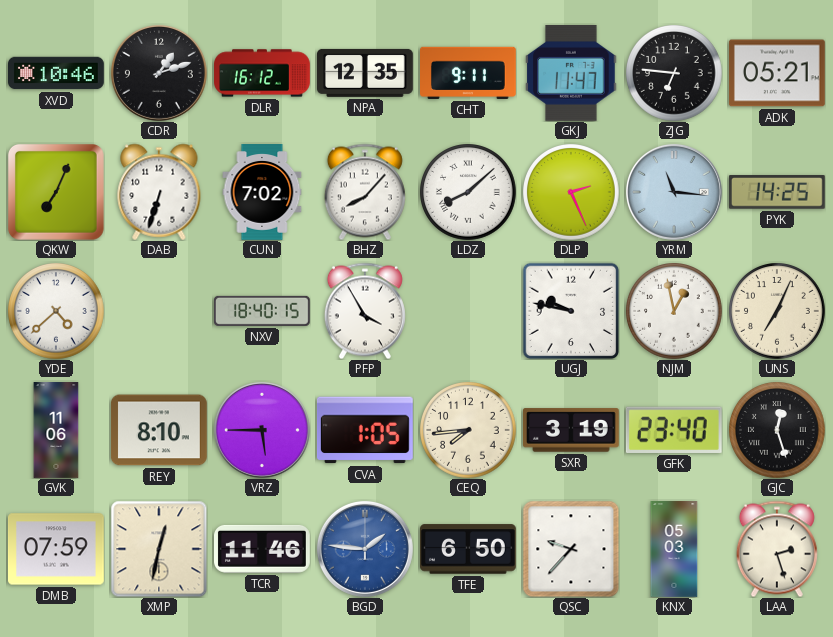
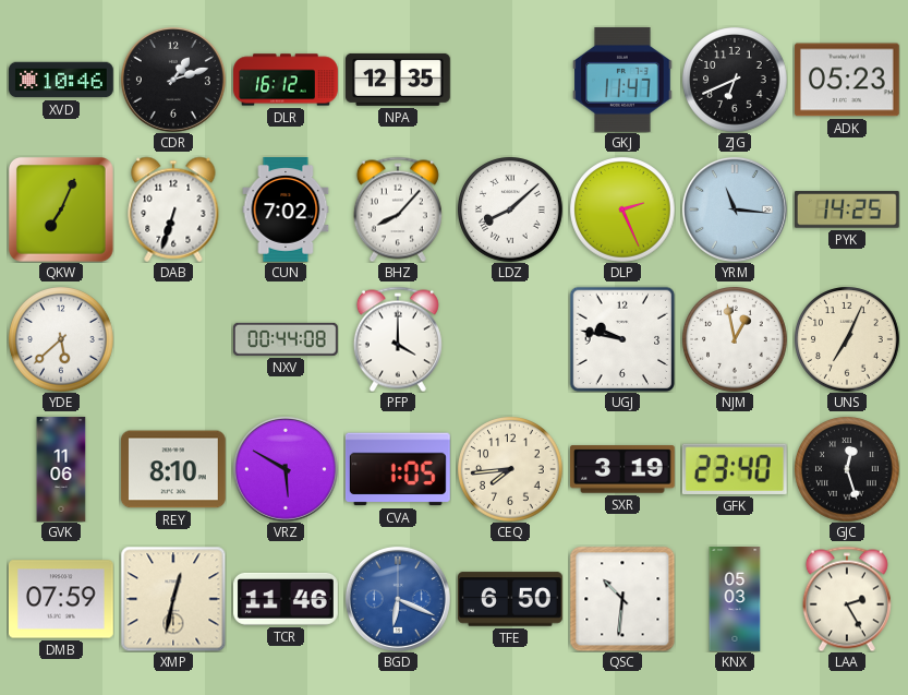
CHT: 9:11 -> none
ZJG: 6:46 -> 6:41
ADK: 05:21 -> 05:23
YDE: 4:38 -> 5:38
NXV: 18:40 -> 00:44
PFP: 3:55 -> 4:00
VRZ: 5:45 -> 5:50
BGD: 1:46 -> 6:19
QSC: 9:37 -> 10:31
LAA: 2:27 -> 2:25
